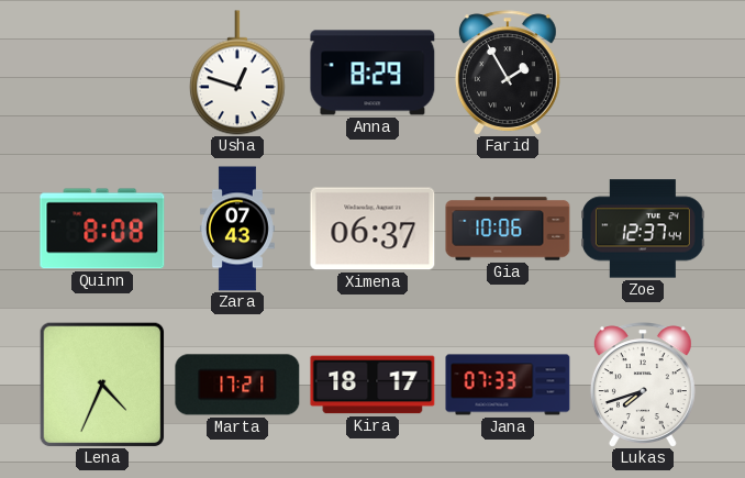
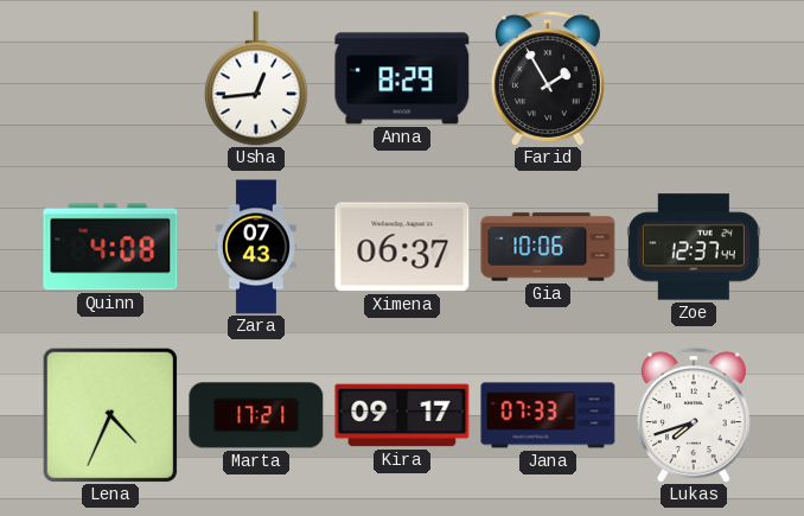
Usha: 12:48 -> 12:44
Quinn: 8:08 -> 4:08
Kira: 18:17 -> 09:17
